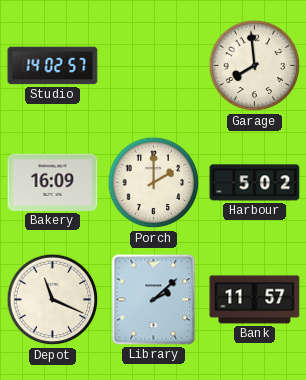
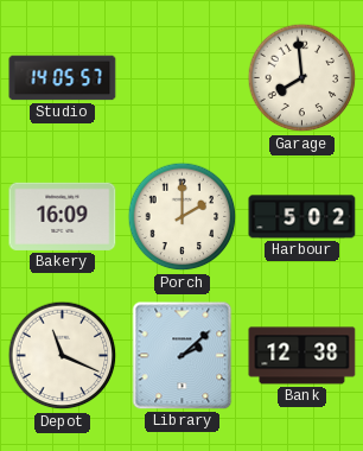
Studio: 14:02 -> 14:05
Bank: 11:57 -> 12:38
